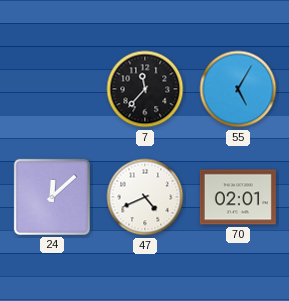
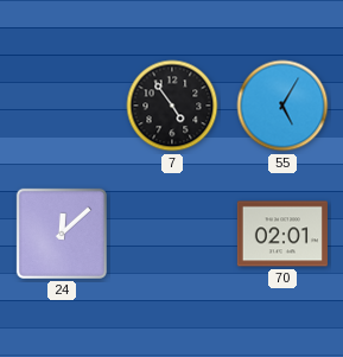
7: 11:37 -> 4:54
47: 4:41 -> none
